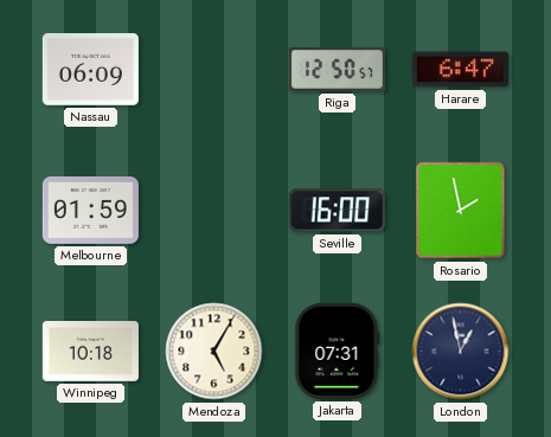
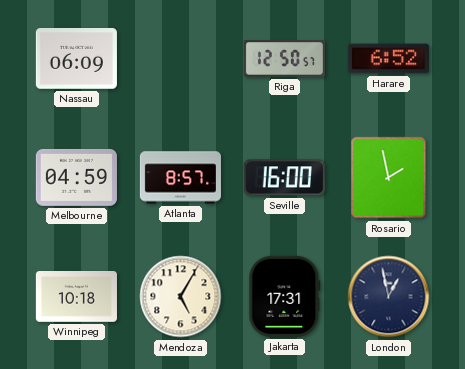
Harare: 6:47 -> 6:52
Melbourne: 01:59 -> 04:59
Atlanta: none -> 8:57
Jakarta: 07:31 -> 17:31
